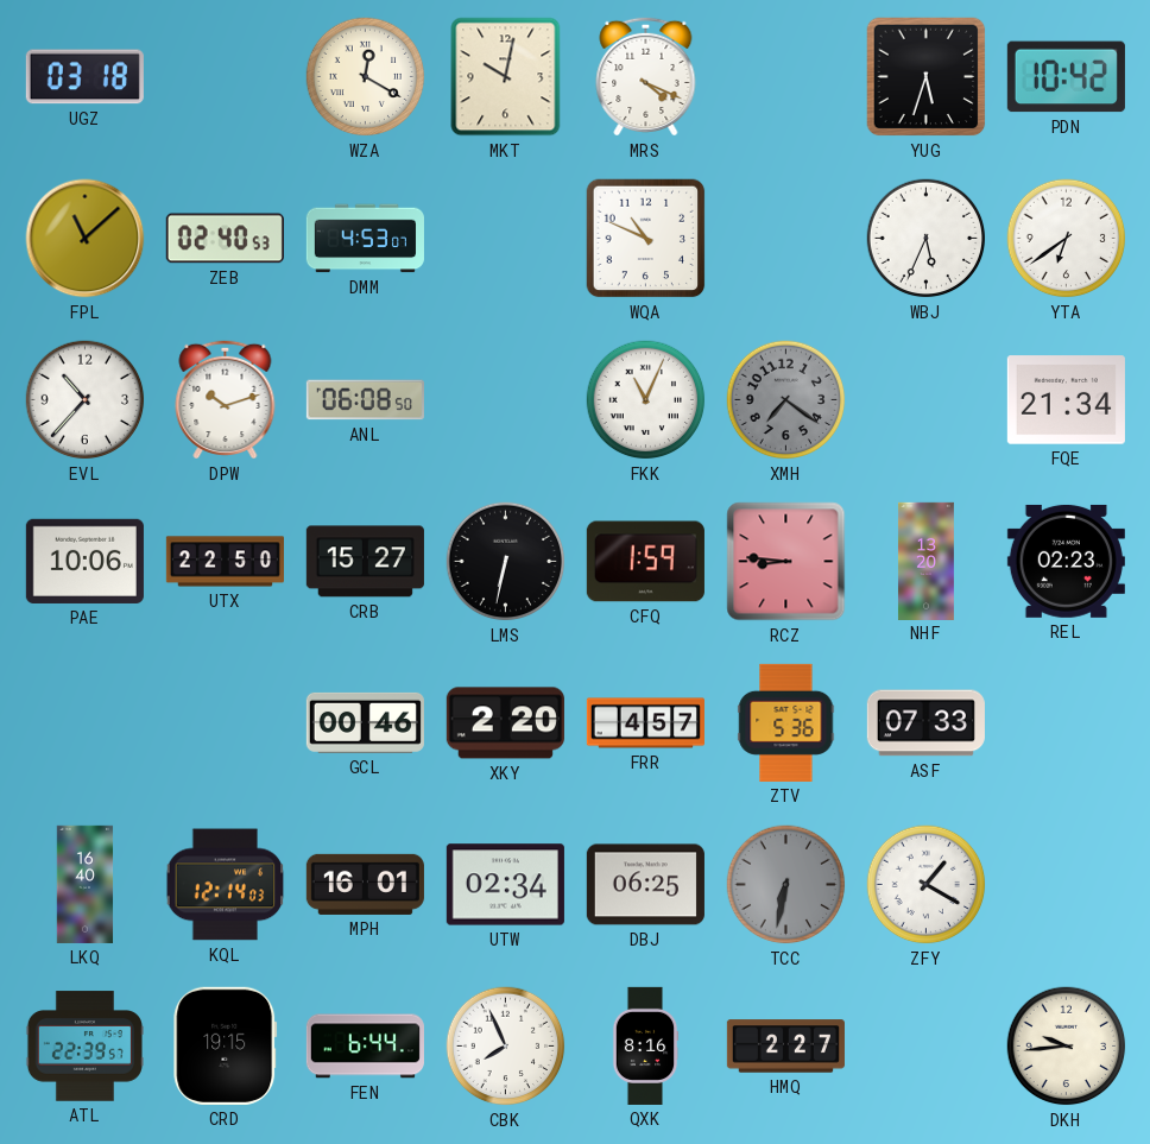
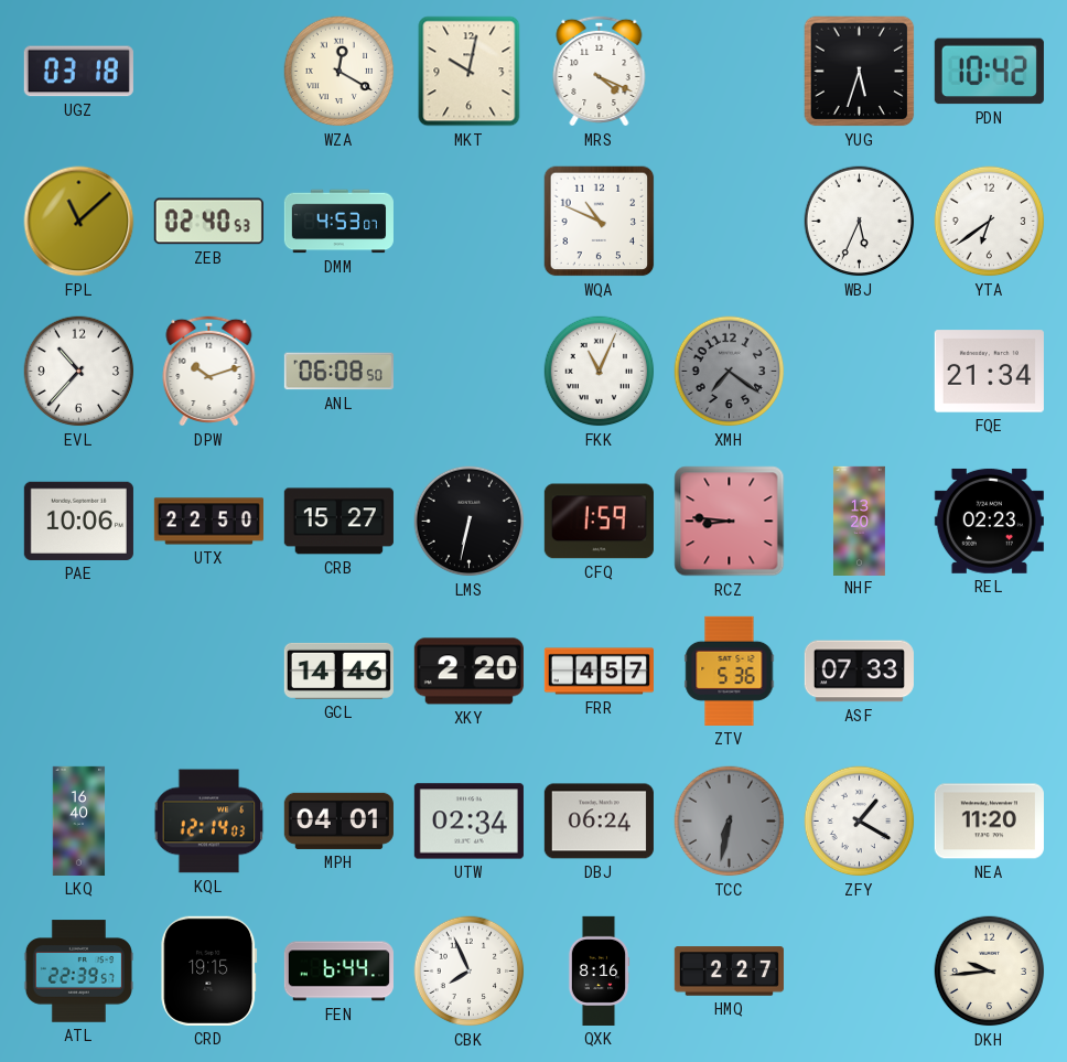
GCL: 00:46 -> 14:46
MPH: 16:01 -> 04:01
DBJ: 06:25 -> 06:24
NEA: none -> 11:20
